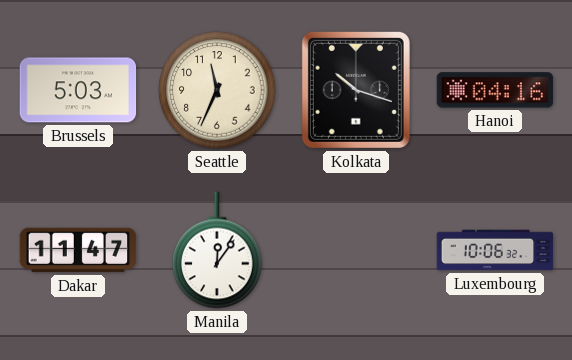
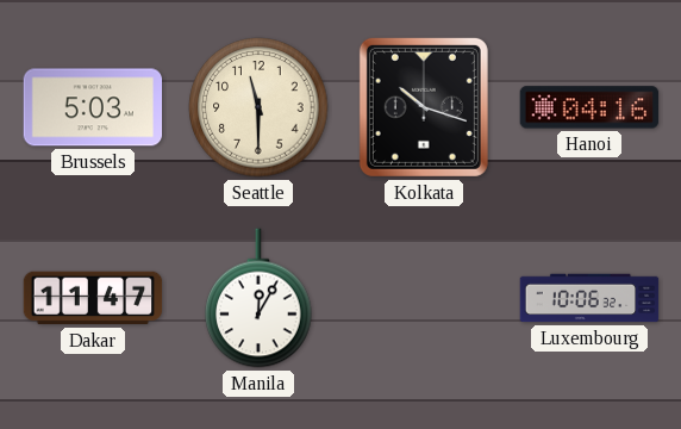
Seattle: 11:34 -> 11:30
Manila: 12:06 -> 12:05
